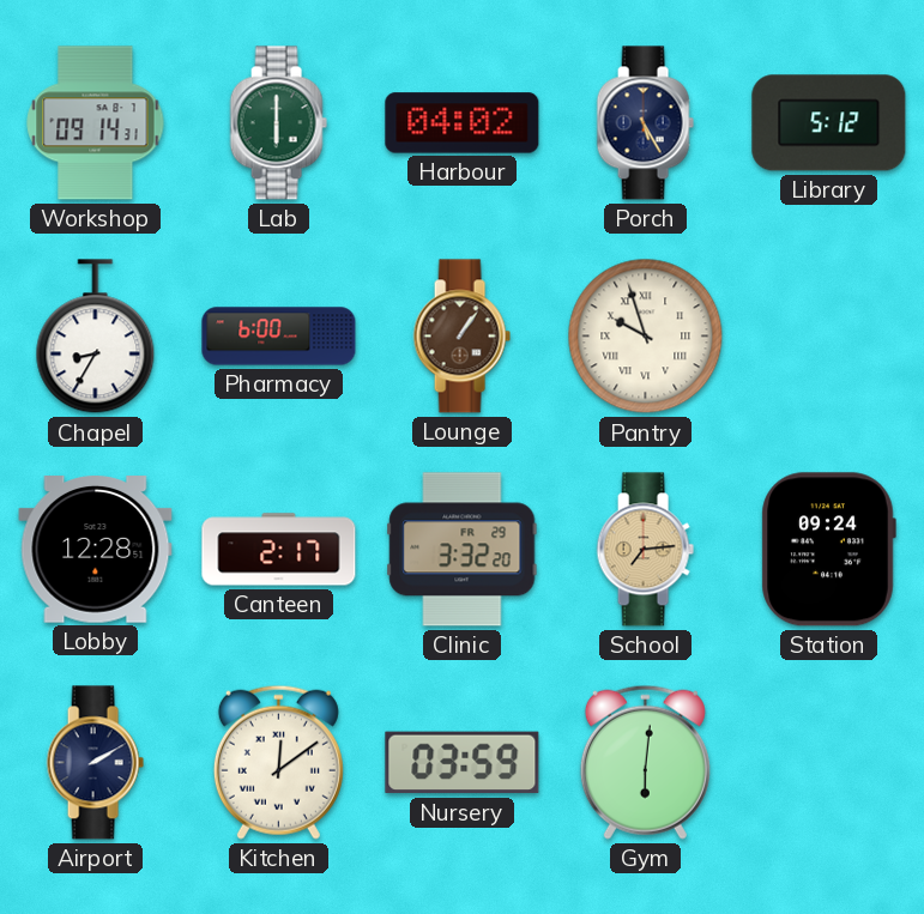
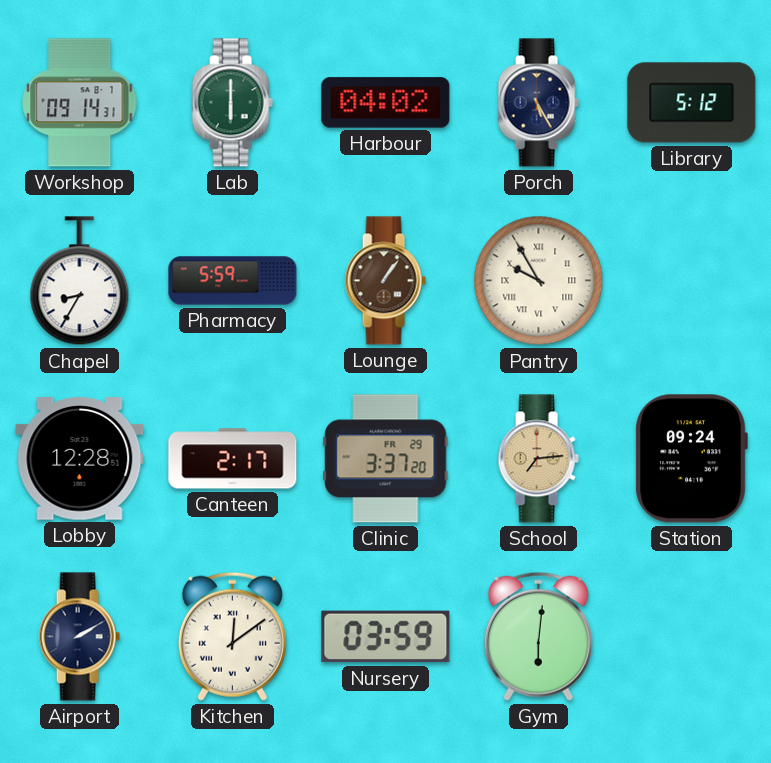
Pharmacy: 6:00 -> 5:59
Pantry: 9:57 -> 9:55
Clinic: 3:32 -> 3:37
